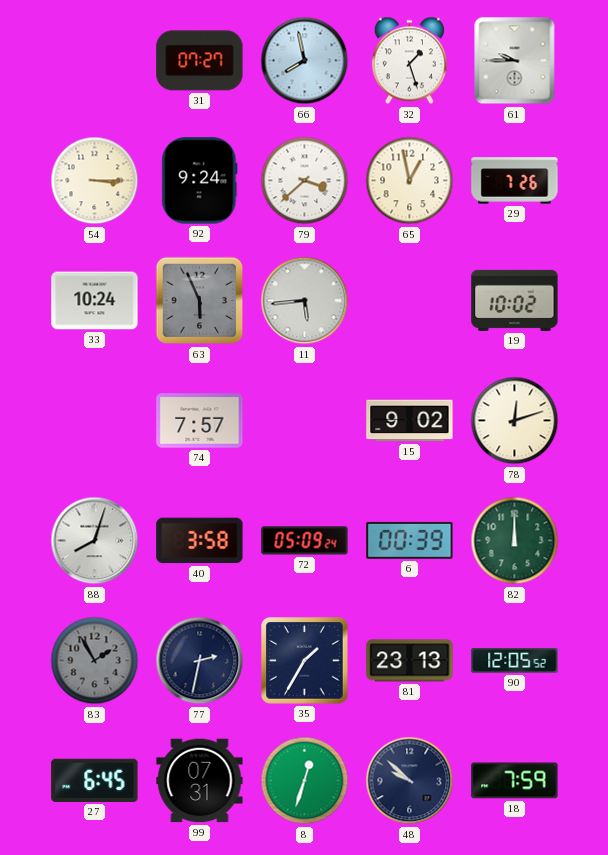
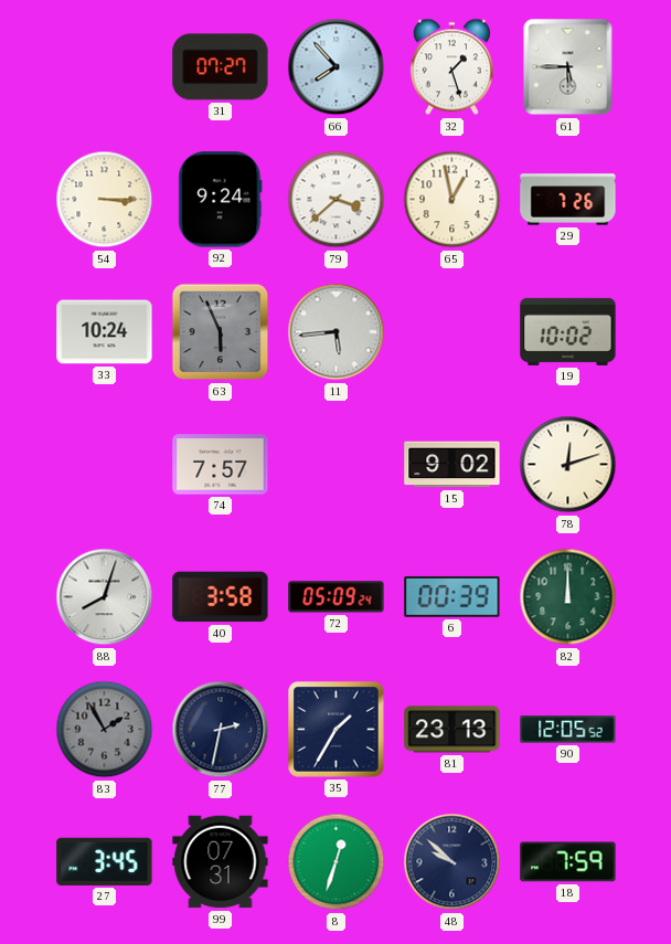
66: 7:58 -> 7:53
61: 9:45 -> 5:45
27: 6:45 -> 3:45
